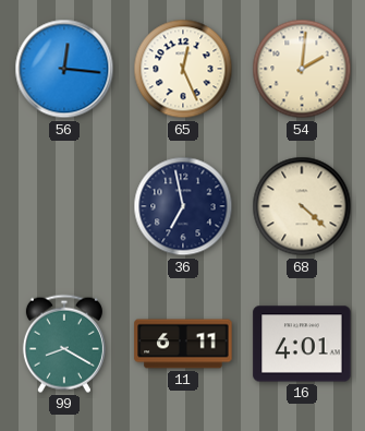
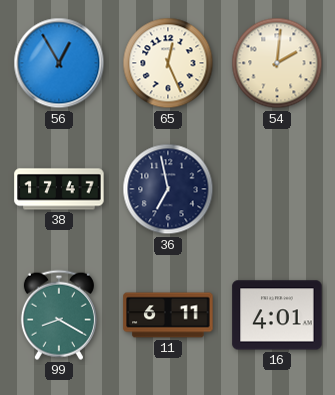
56: 12:16 -> 12:55
38: none -> 17:47
68: 4:22 -> none
